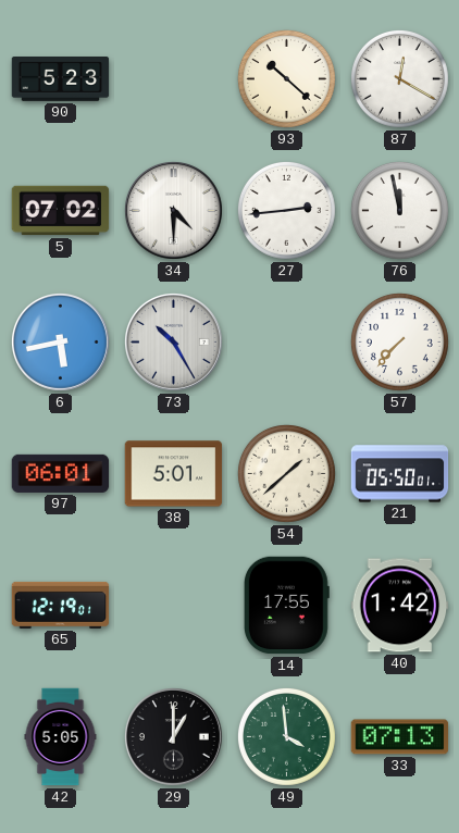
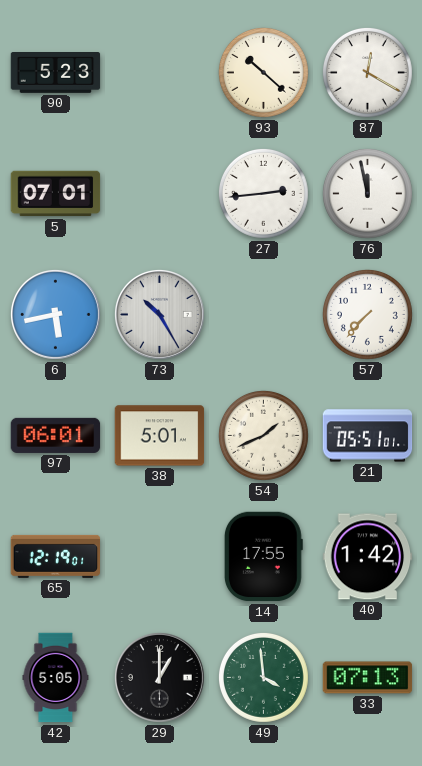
5: 07:02 -> 07:01
34: 4:30 -> none
54: 1:38 -> 1:41
21: 05:50 -> 05:51
